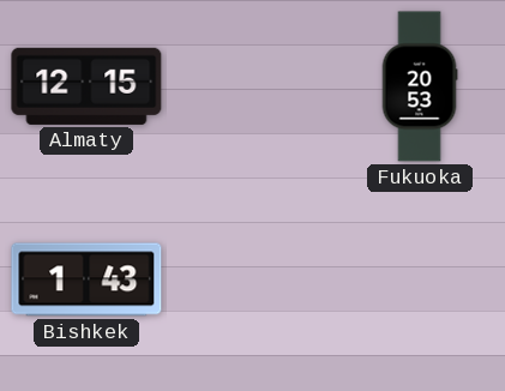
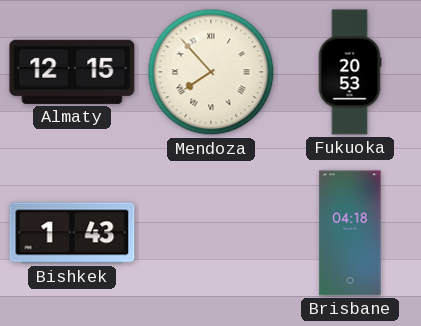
Mendoza: none -> 7:53
Brisbane: none -> 04:18
